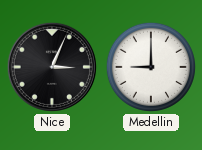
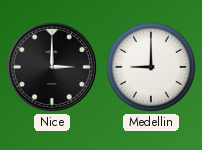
Nice: 3:04 -> 3:00
